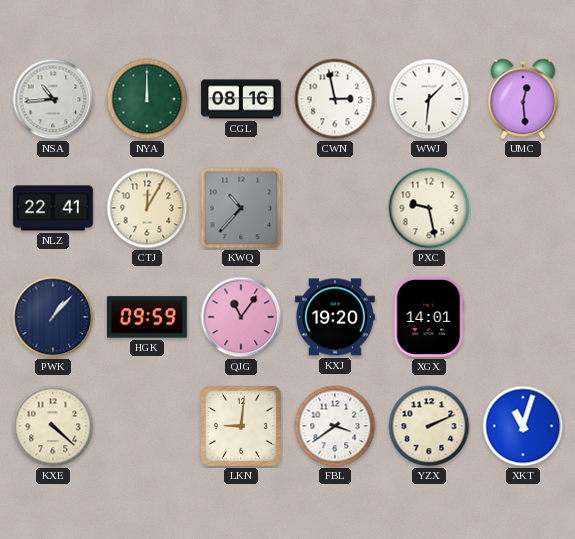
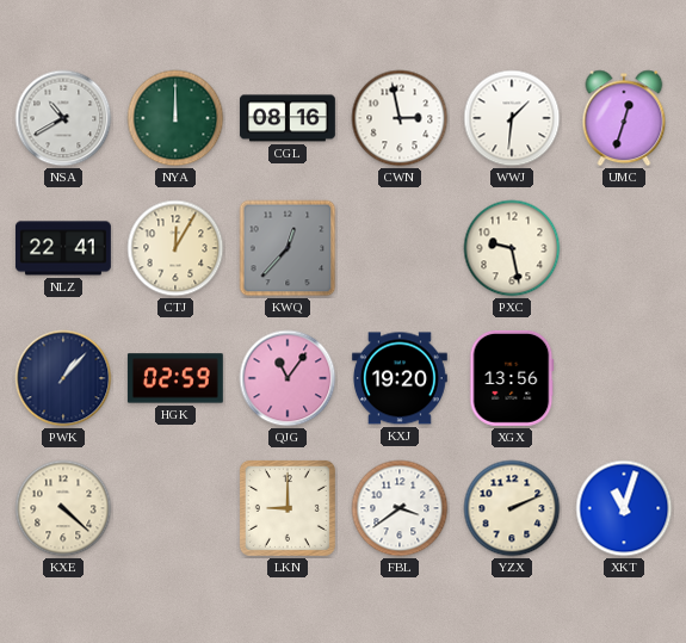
NSA: 10:44 -> 10:40
UMC: 12:29 -> 12:33
KWQ: 10:37 -> 12:37
HGK: 09:59 -> 02:59
XGX: 14:01 -> 13:56
LKN: 9:01 -> 9:00
